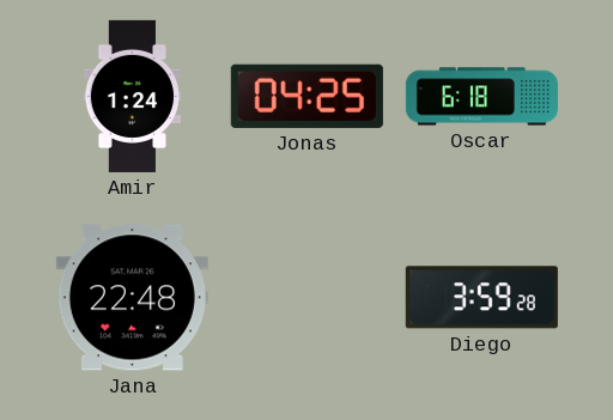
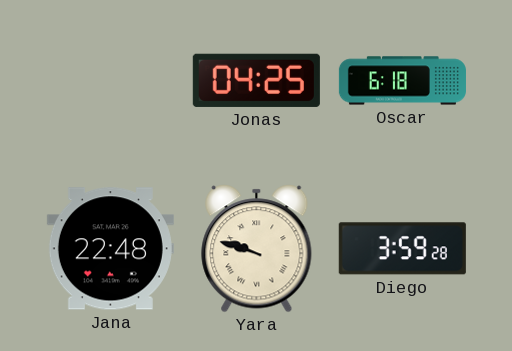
Amir: 1:24 -> none
Yara: none -> 9:48
